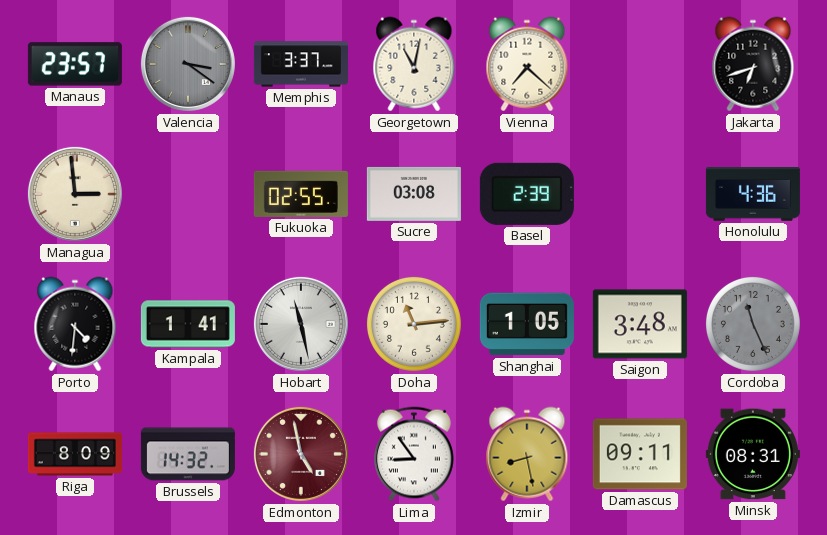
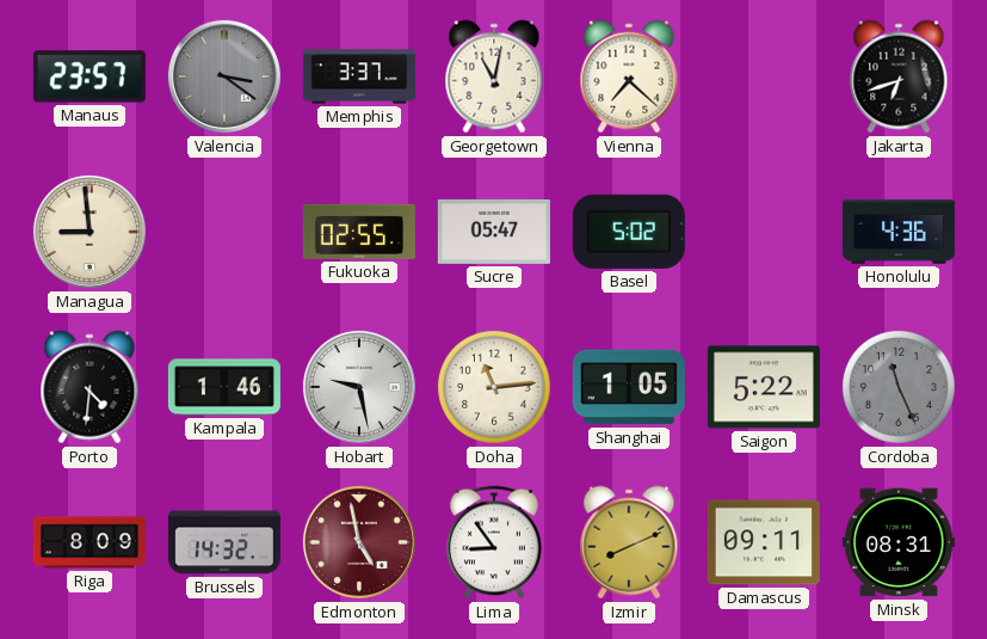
Managua: 2:59 -> 8:59
Sucre: 03:08 -> 05:47
Basel: 2:39 -> 5:02
Kampala: 1:41 -> 1:46
Hobart: 11:28 -> 9:28
Saigon: 3:48 -> 5:22
Izmir: 8:28 -> 8:11
